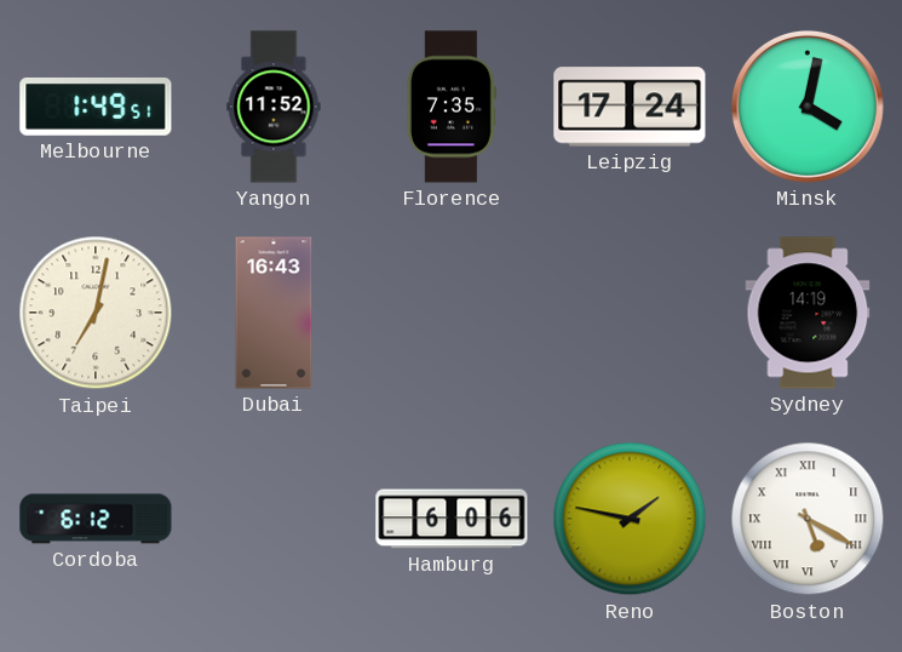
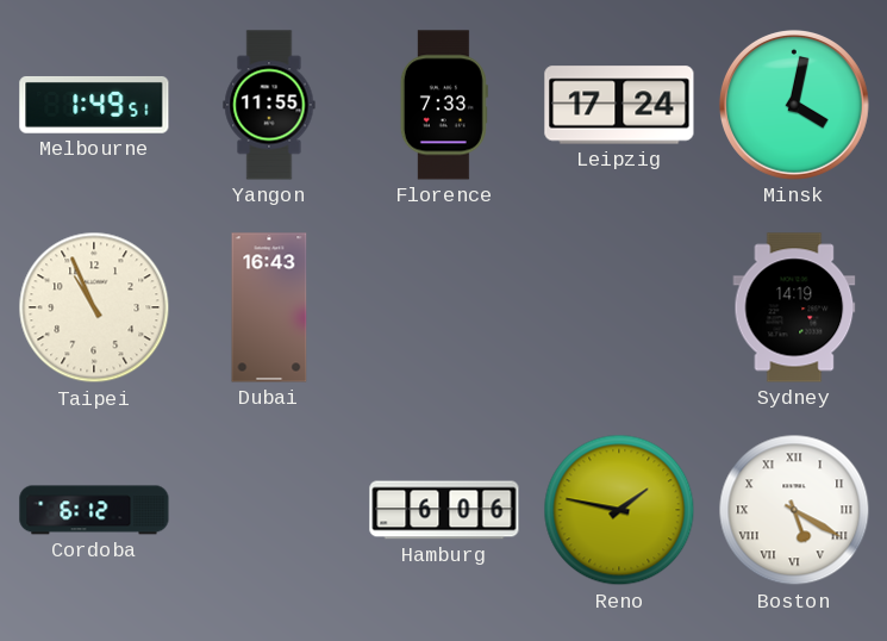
Yangon: 11:52 -> 11:55
Florence: 7:35 -> 7:33
Taipei: 7:02 -> 10:56
